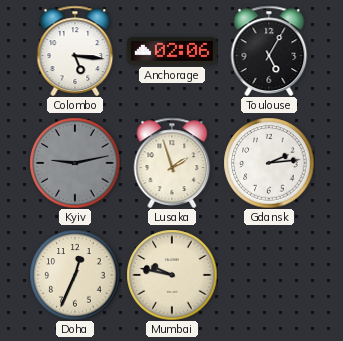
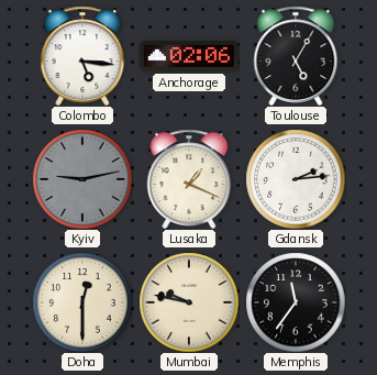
Lusaka: 1:57 -> 1:19
Doha: 12:34 -> 12:30
Memphis: none -> 11:36
